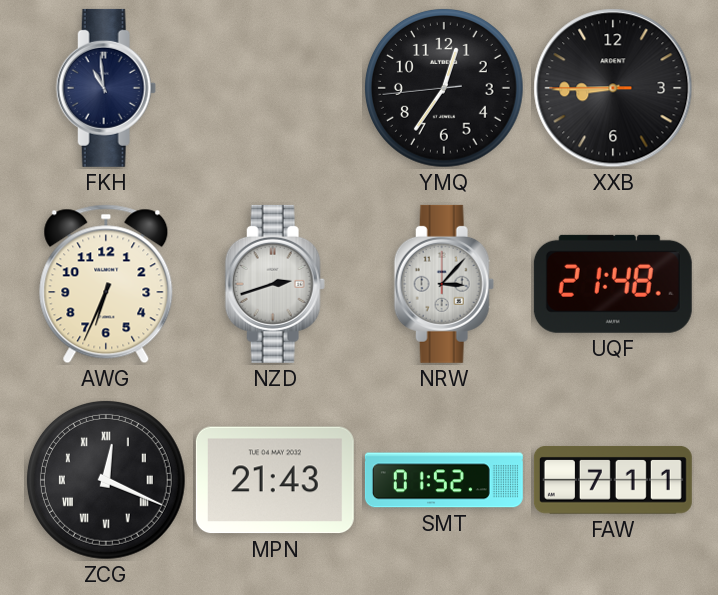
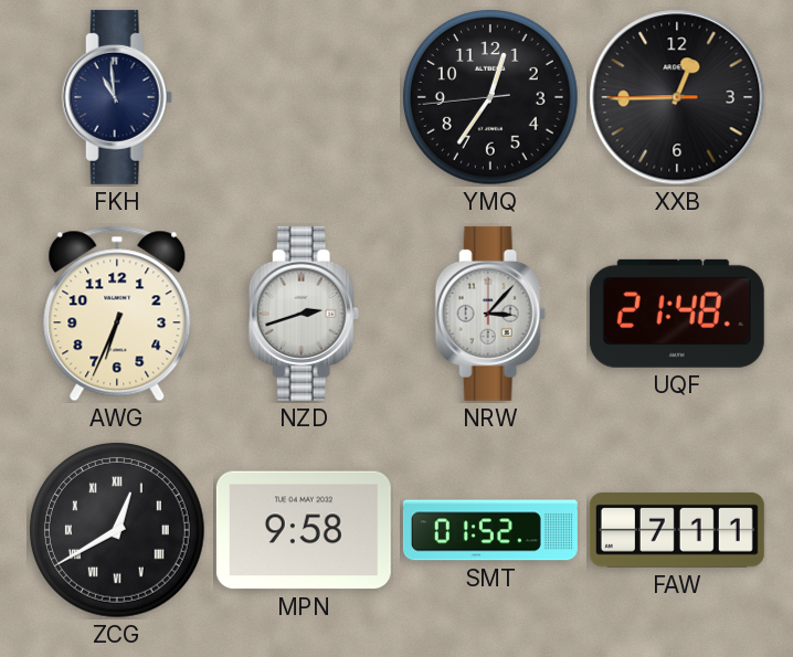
XXB: 8:44 -> 12:44
ZCG: 12:19 -> 12:40
MPN: 21:43 -> 9:58
